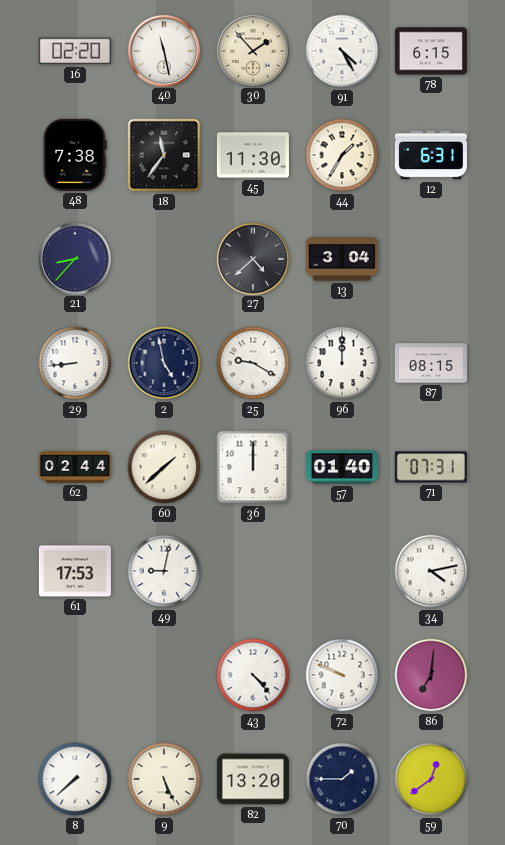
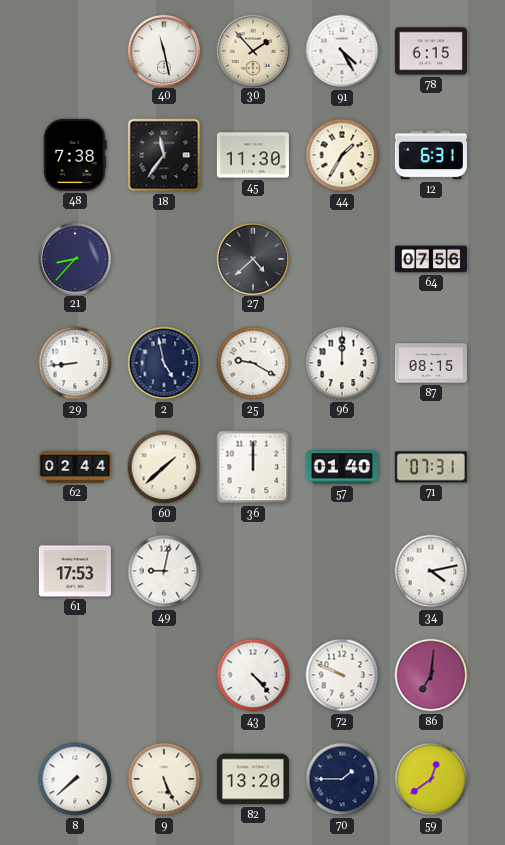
16: 02:20 -> none
13: 3:04 -> none
64: none -> 07:56
